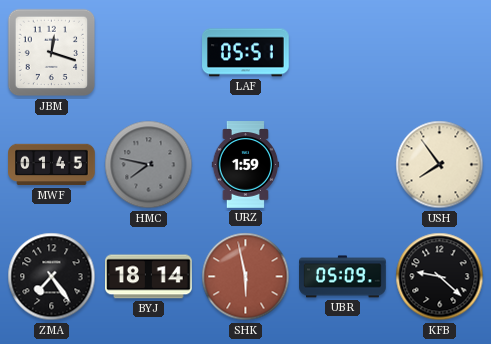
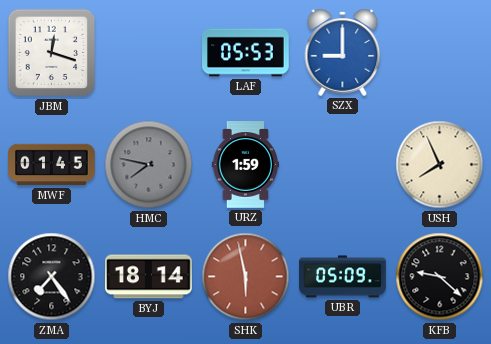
LAF: 05:51 -> 05:53
SZX: none -> 9:00
USH: 7:54 -> 7:56
